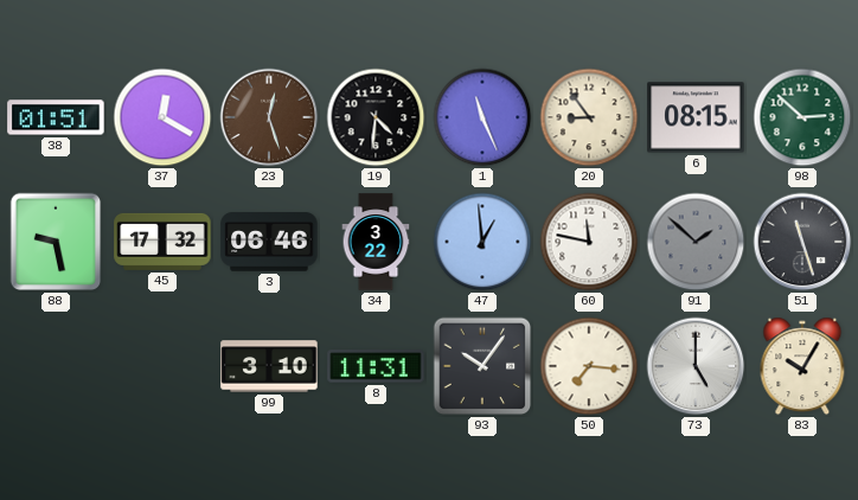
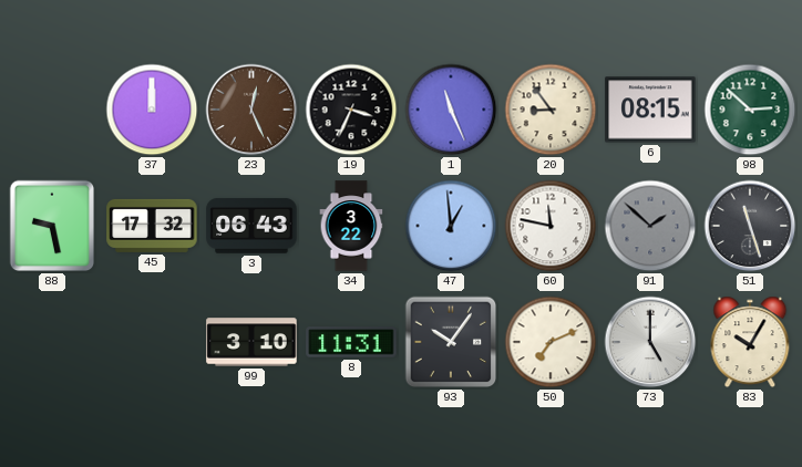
38: 01:51 -> none
37: 12:20 -> 12:00
23: 12:27 -> 12:26
19: 4:31 -> 3:34
3: 06:46 -> 06:43
50: 7:16 -> 7:11
